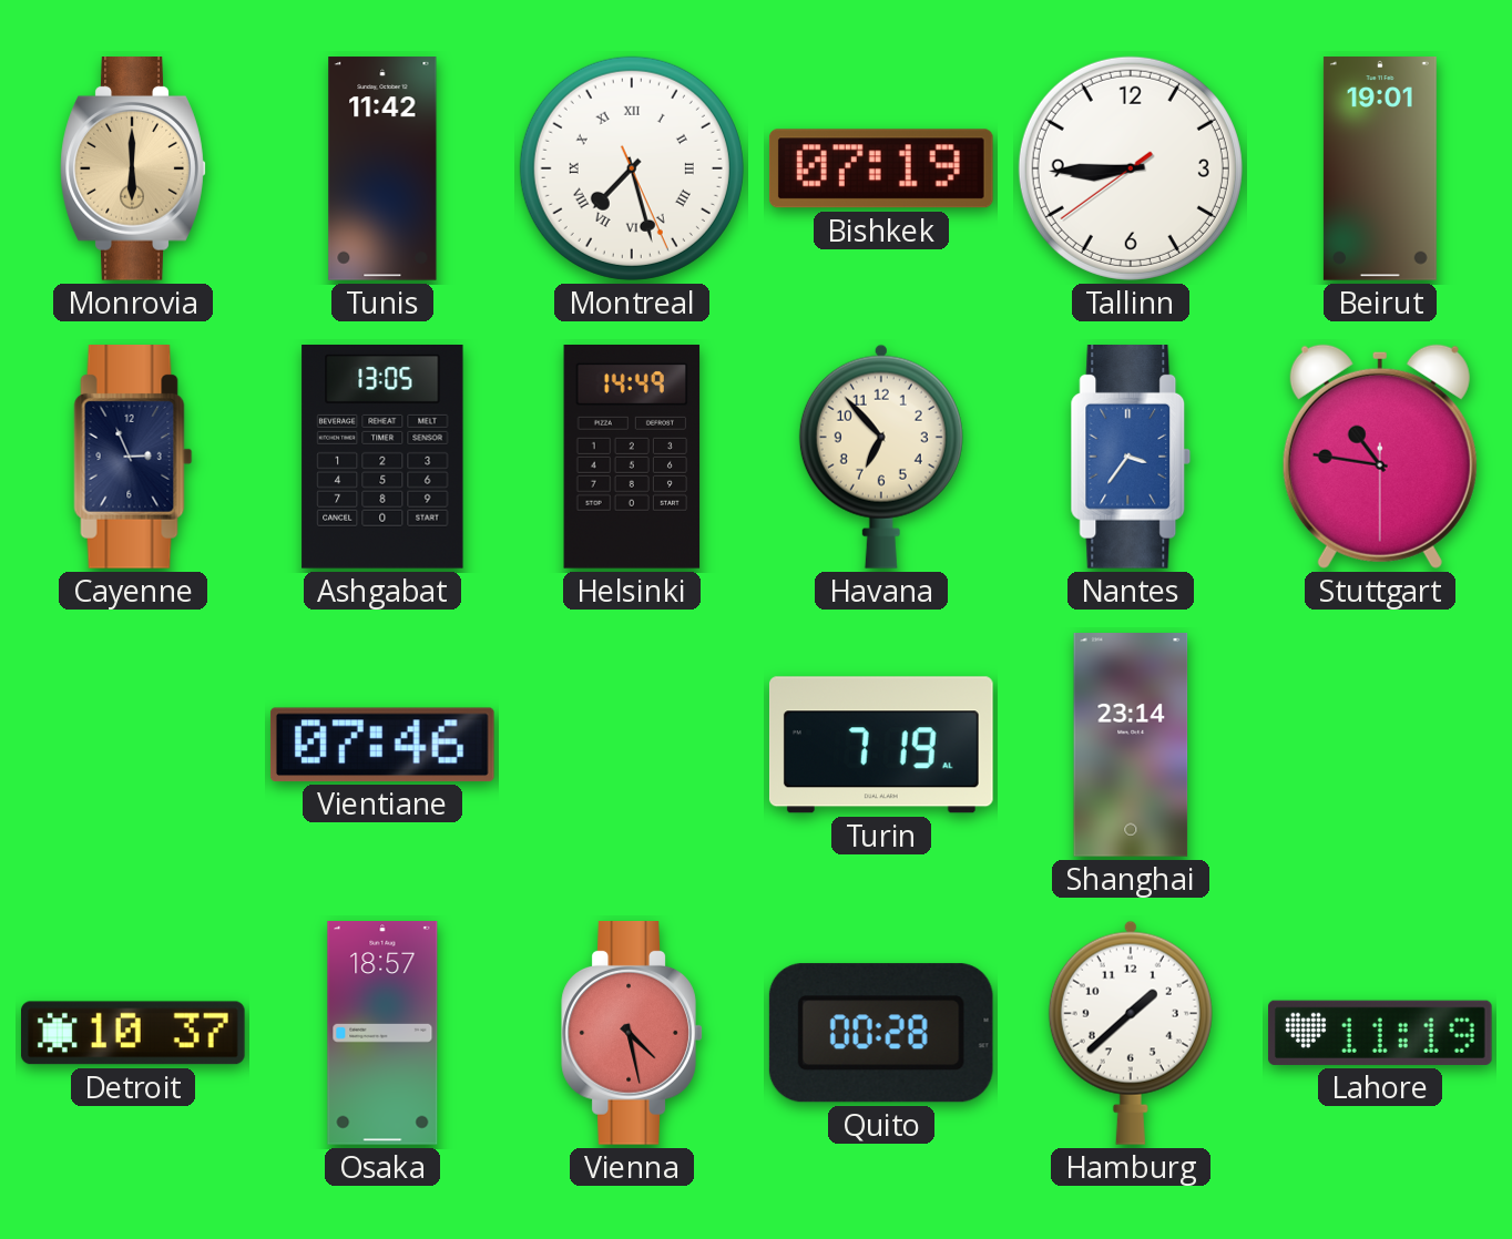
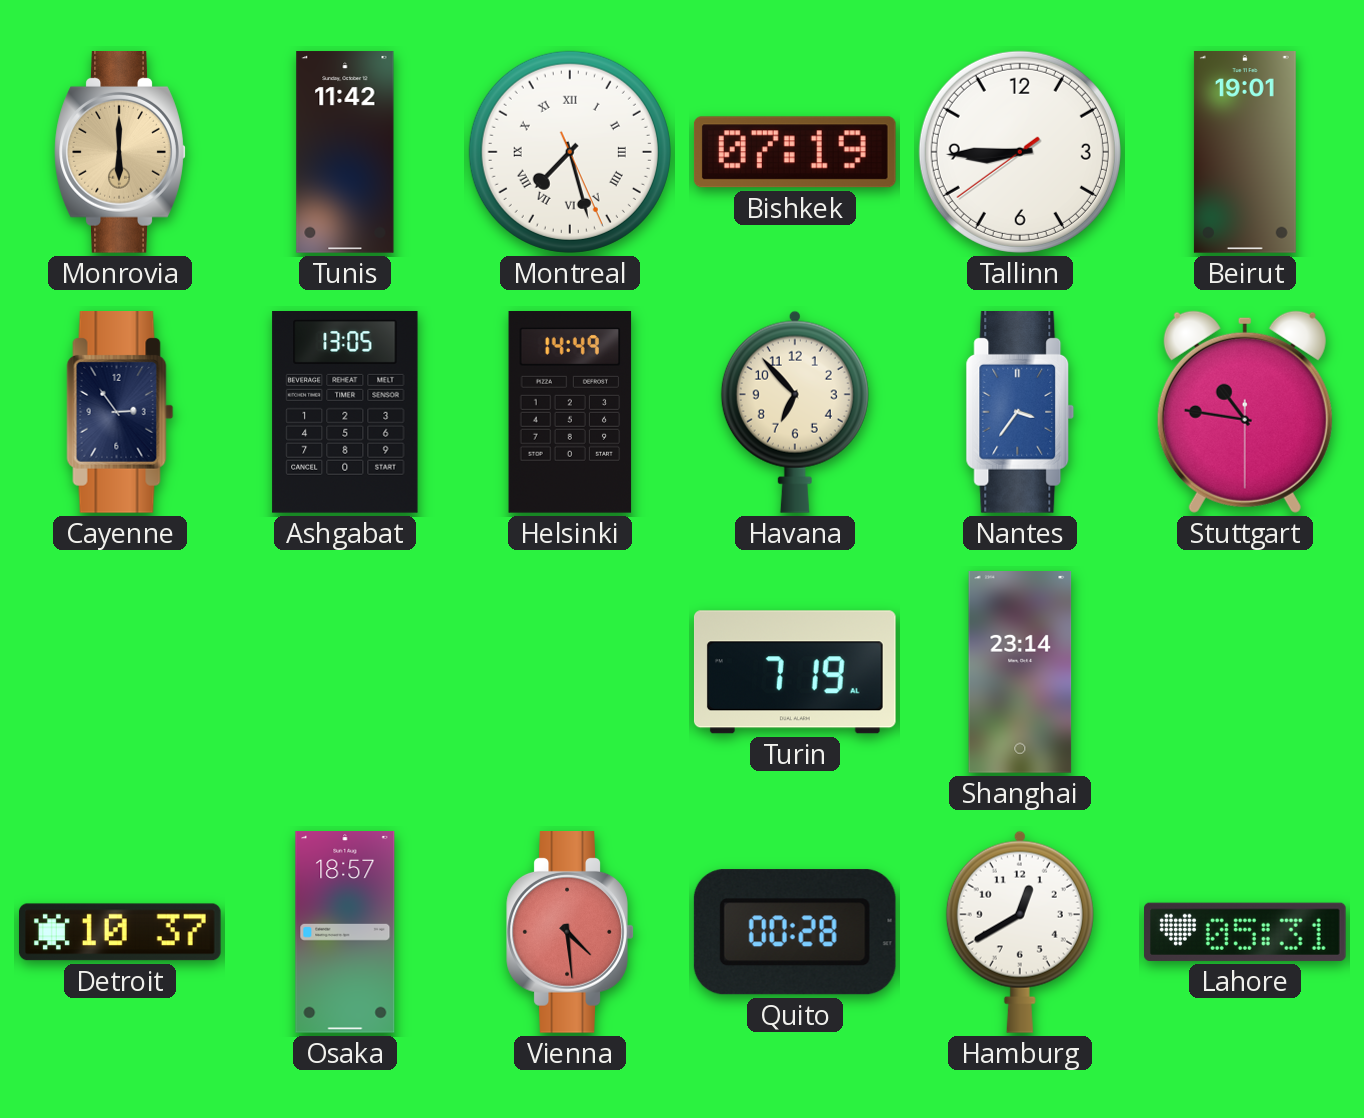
Cayenne: 2:56 -> 2:54
Vientiane: 07:46 -> none
Vienna: 4:28 -> 4:29
Hamburg: 1:38 -> 12:40
Lahore: 11:19 -> 05:31
